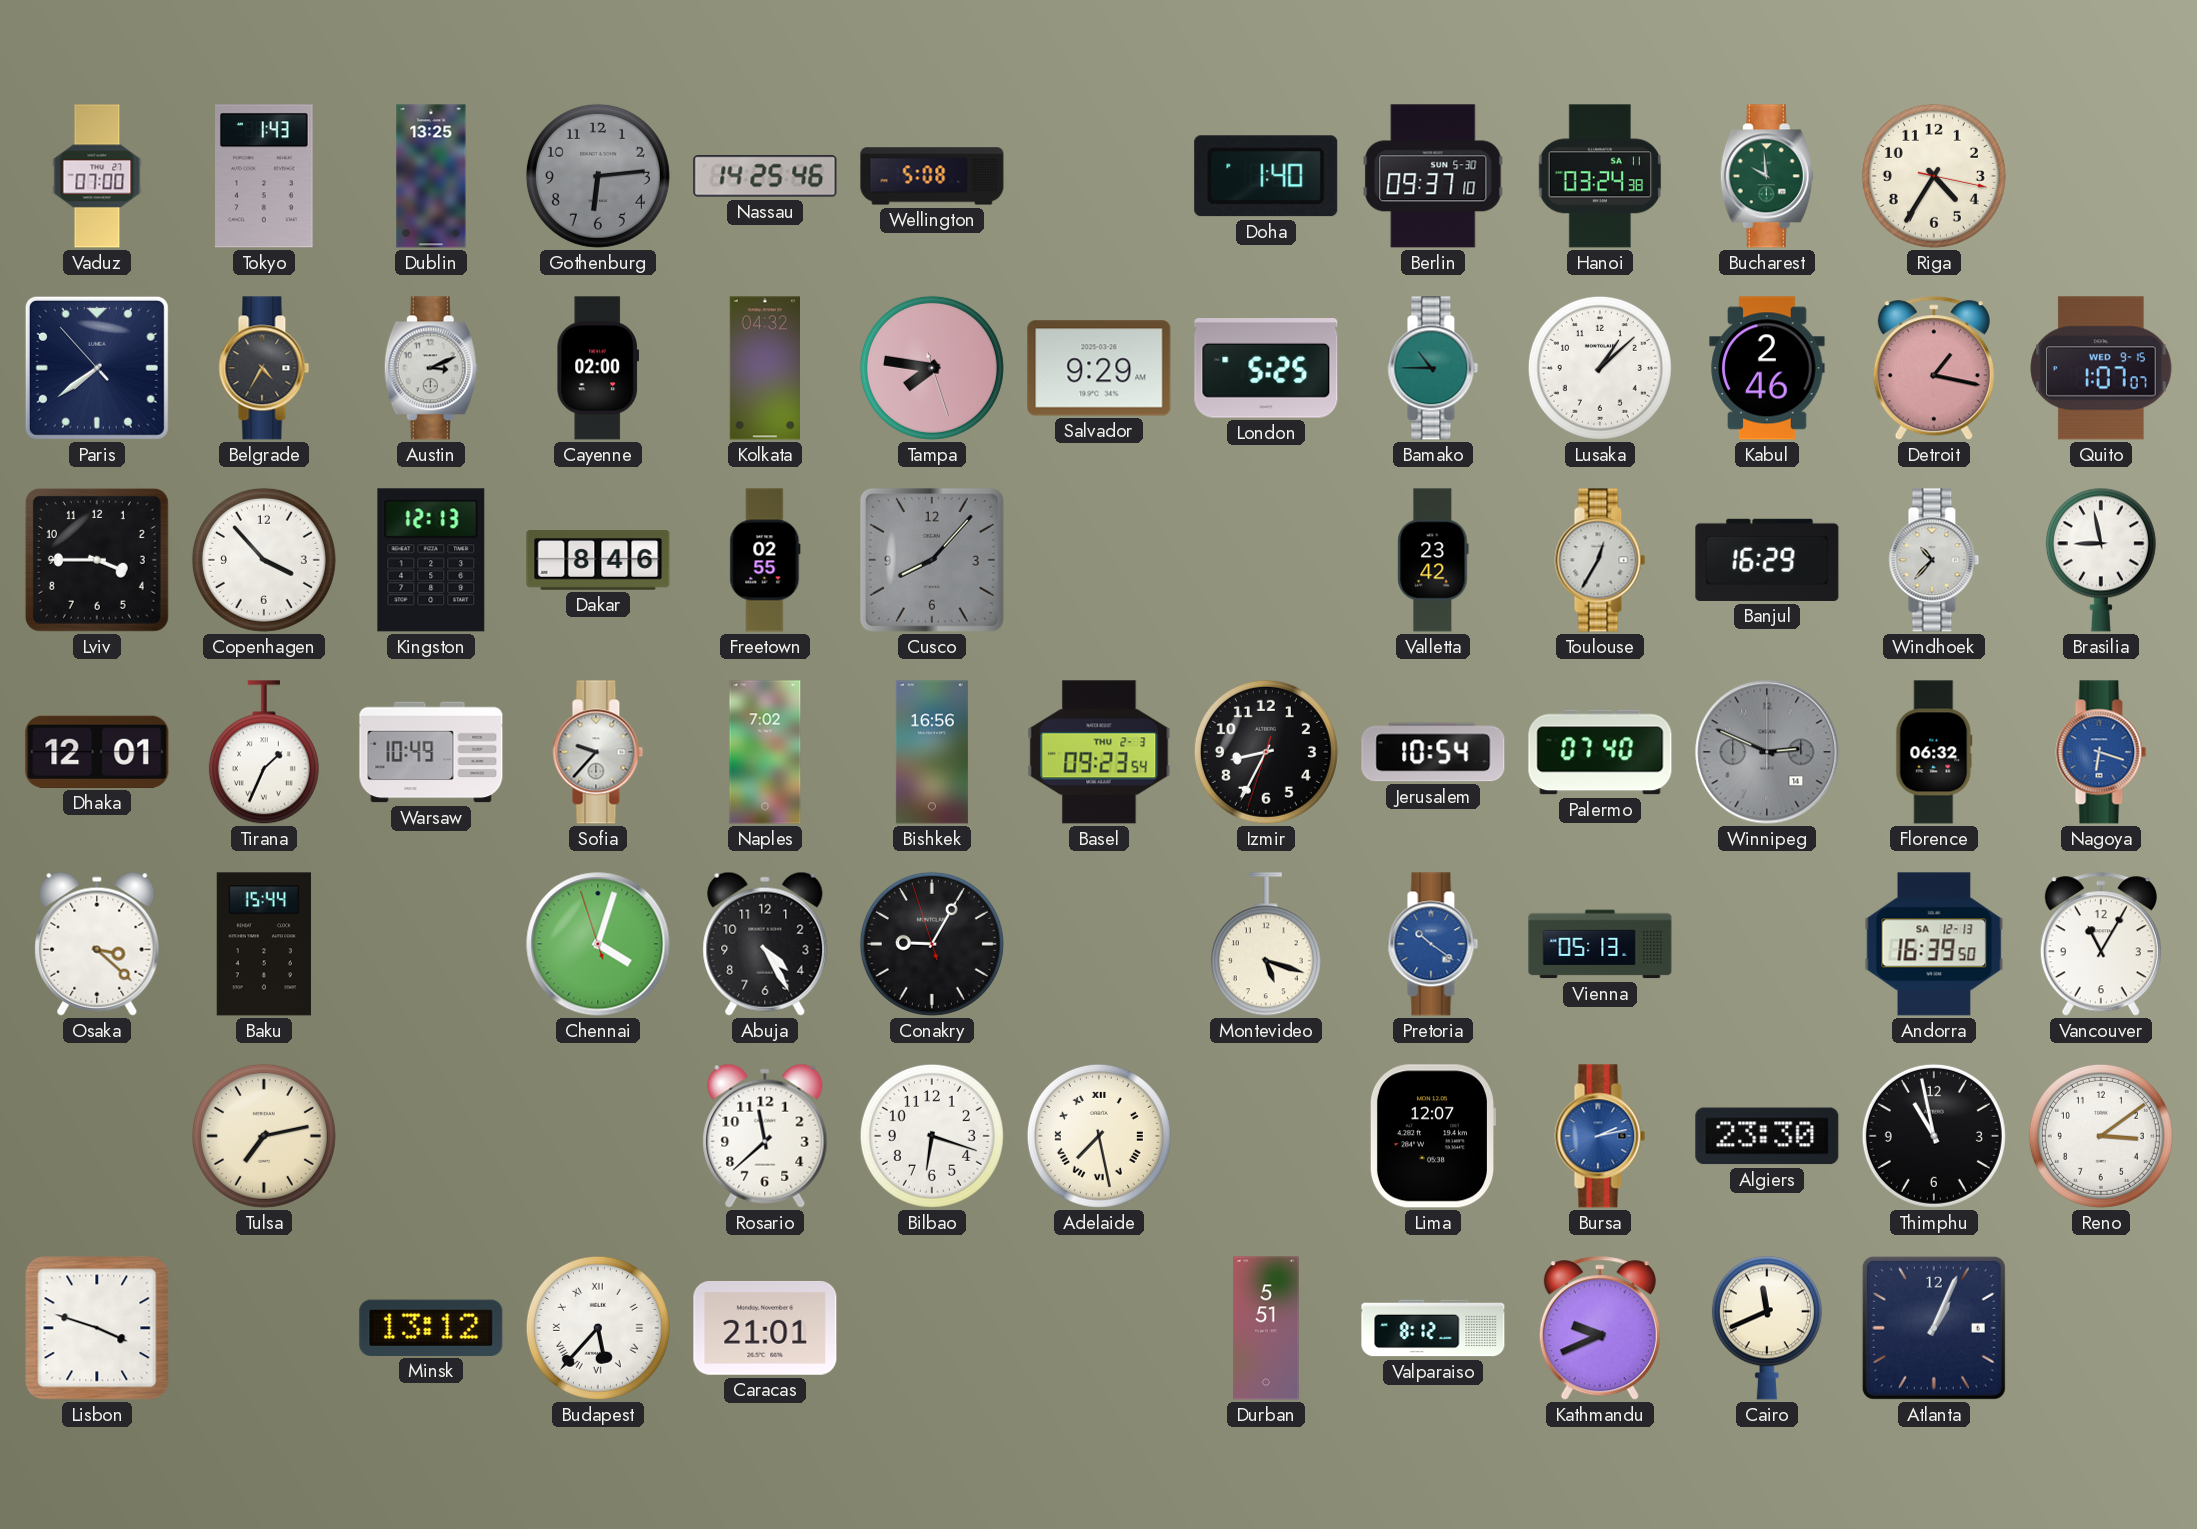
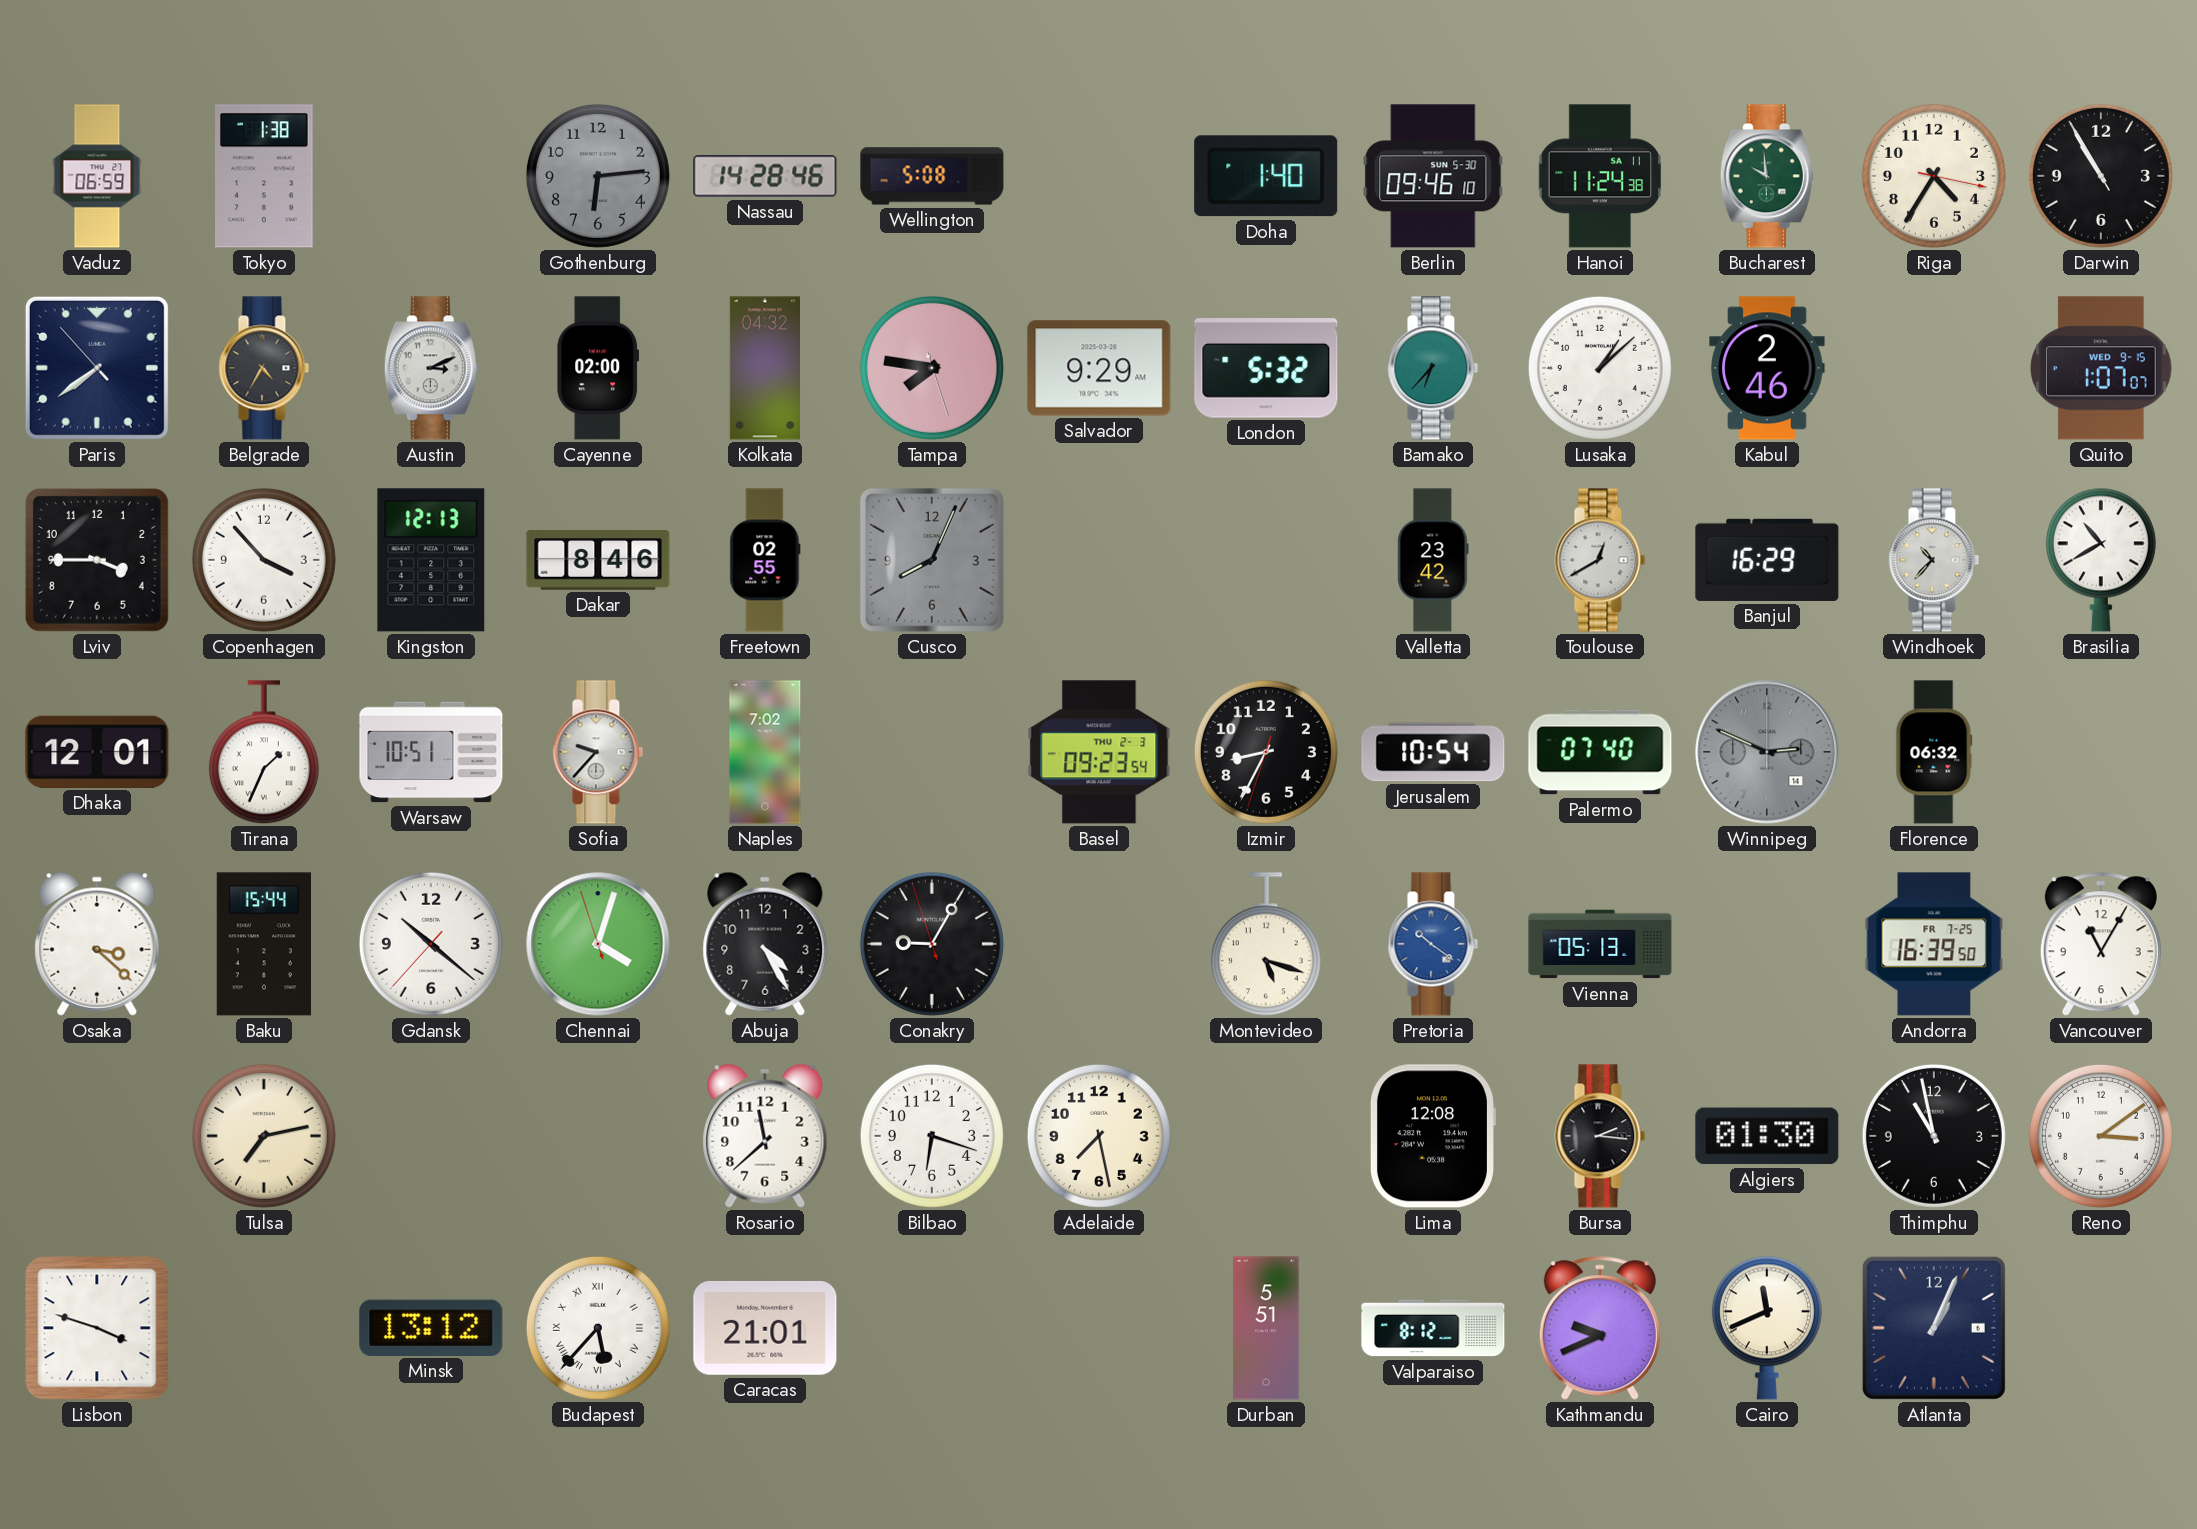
Vaduz: 07:00 -> 06:59
Tokyo: 1:43 -> 1:38
Dublin: 13:25 -> none
Nassau: 14:25 -> 14:28
Berlin: 09:37 -> 09:46
Hanoi: 03:24 -> 11:24
Darwin: none -> 10:54
London: 5:25 -> 5:32
Bamako: 10:45 -> 6:37
Detroit: 1:17 -> none
Cusco: 8:07 -> 8:04
Toulouse: 12:35 -> 12:40
Brasilia: 8:58 -> 10:40
Warsaw: 10:49 -> 10:51
Bishkek: 16:56 -> none
Nagoya: 6:18 -> none
Gdansk: none -> 10:21
Andorra date: SA 12-13 -> FR 7-25
Adelaide numerals: Roman -> Arabic
Lima: 12:07 -> 12:08
Bursa: 2:13 -> 2:16
Bursa dial: blue -> black
Algiers: 23:30 -> 01:30
